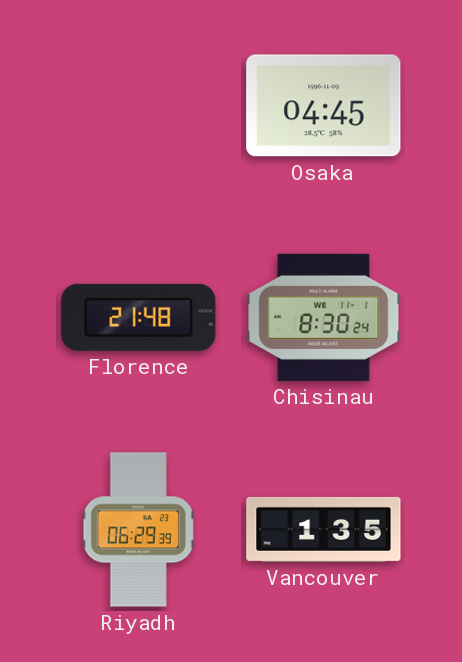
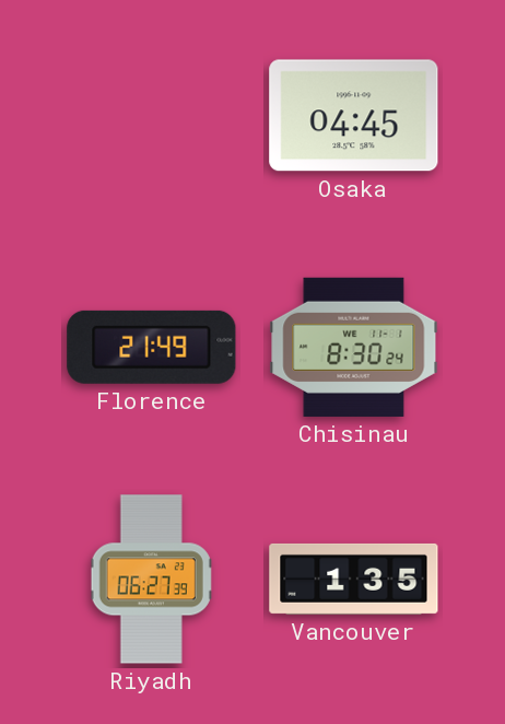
Florence: 21:48 -> 21:49
Riyadh: 06:29 -> 06:27
